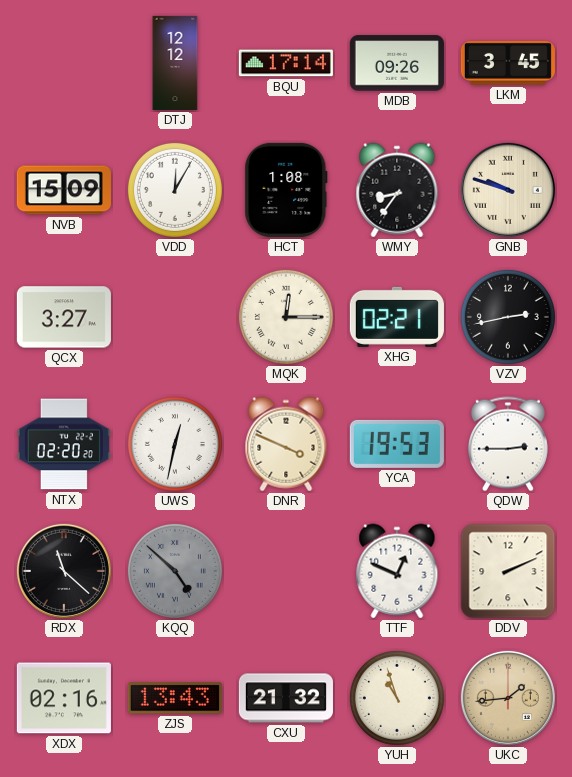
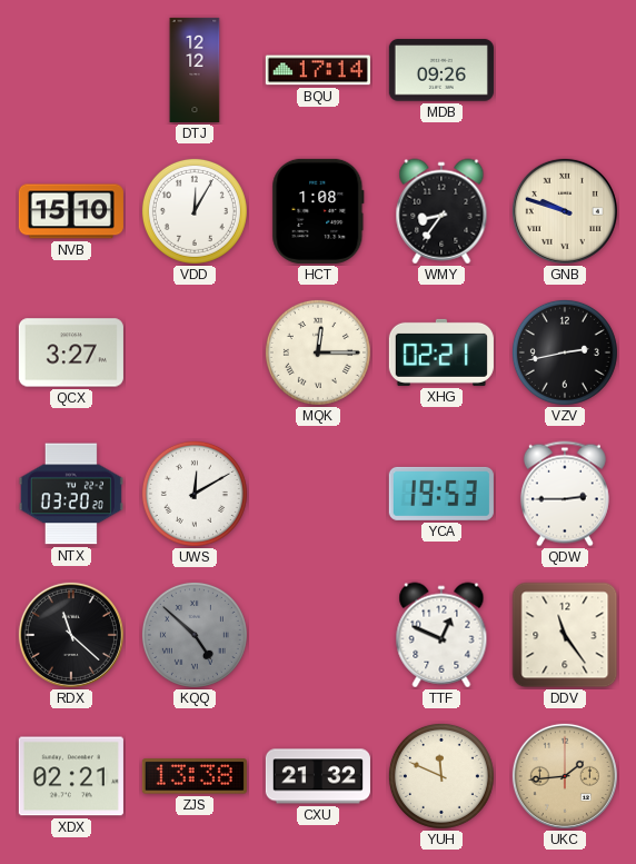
LKM: 3:45 -> none
NVB: 15:09 -> 15:10
NTX: 02:20 -> 03:20
UWS: 12:32 -> 12:10
DNR: 3:49 -> none
DDV: 2:11 -> 11:24
XDX: 02:16 -> 02:21
ZJS: 13:43 -> 13:38
YUH: 10:57 -> 11:49
